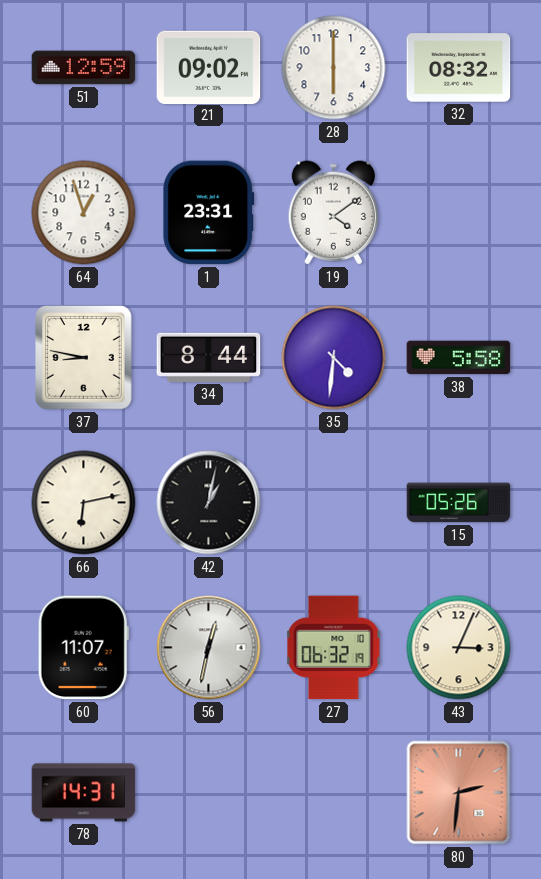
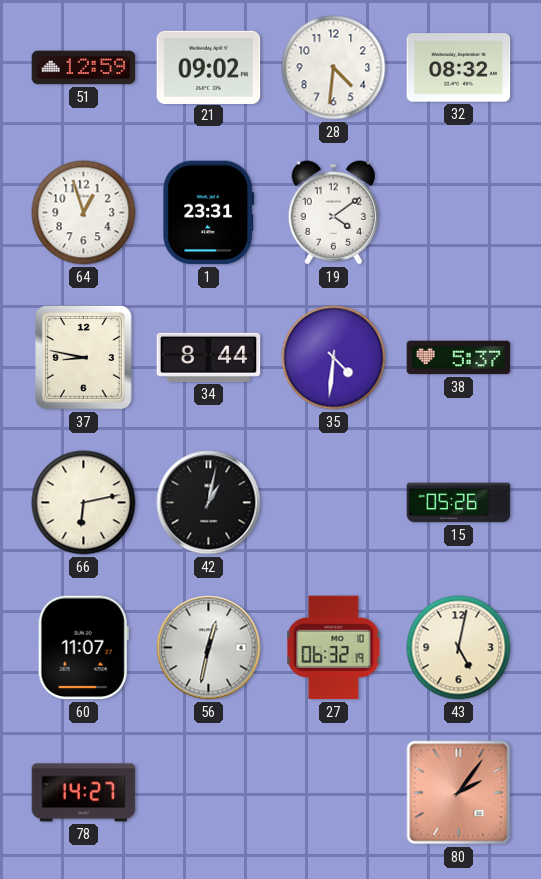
28: 6:00 -> 4:31
38: 5:58 -> 5:37
43: 3:04 -> 5:02
78: 14:31 -> 14:27
80: 2:31 -> 2:06
